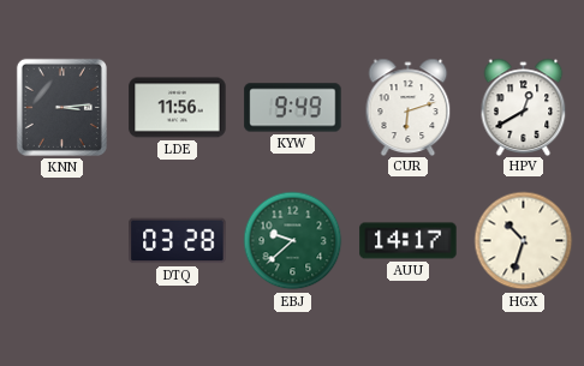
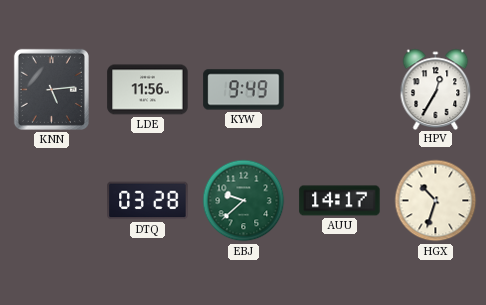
KNN: 3:14 -> 5:14
CUR: 6:12 -> none
HPV: 12:40 -> 12:35
